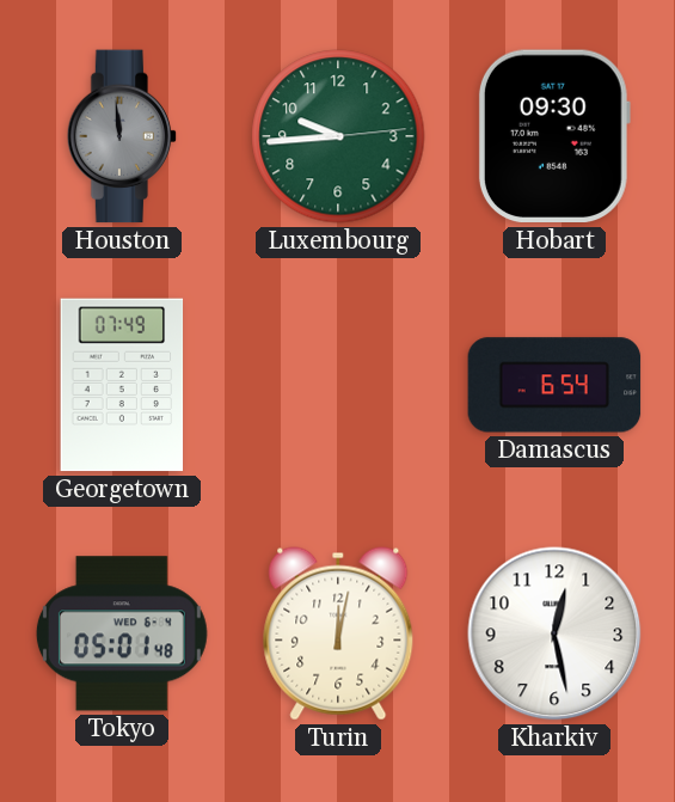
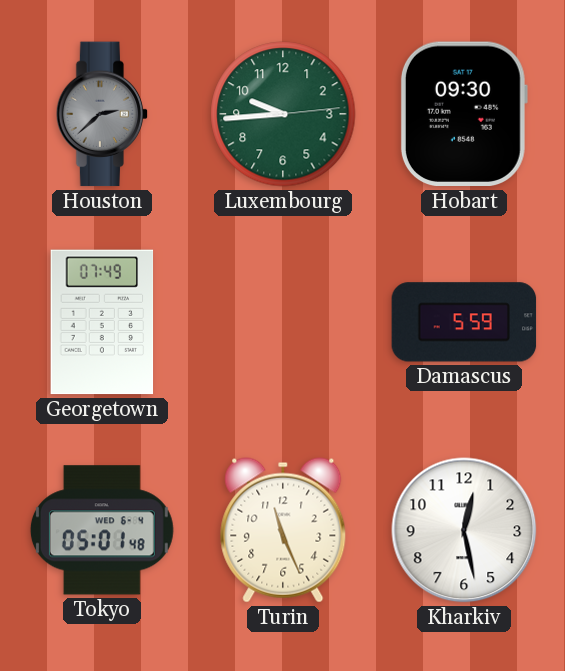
Houston: 11:59 -> 2:38
Damascus: 6:54 -> 5:59
Turin: 12:02 -> 11:26
